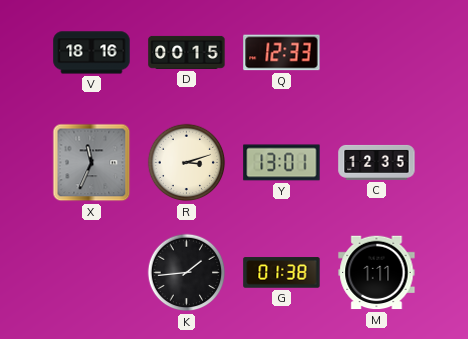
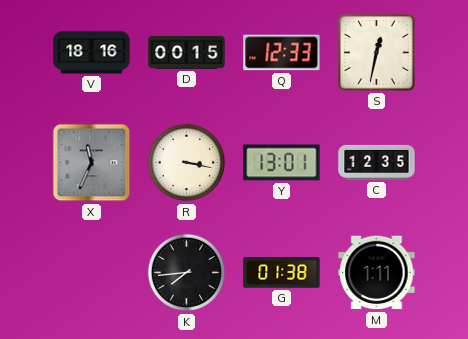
S: none -> 12:32
R: 3:12 -> 3:17
K: 1:44 -> 7:44
